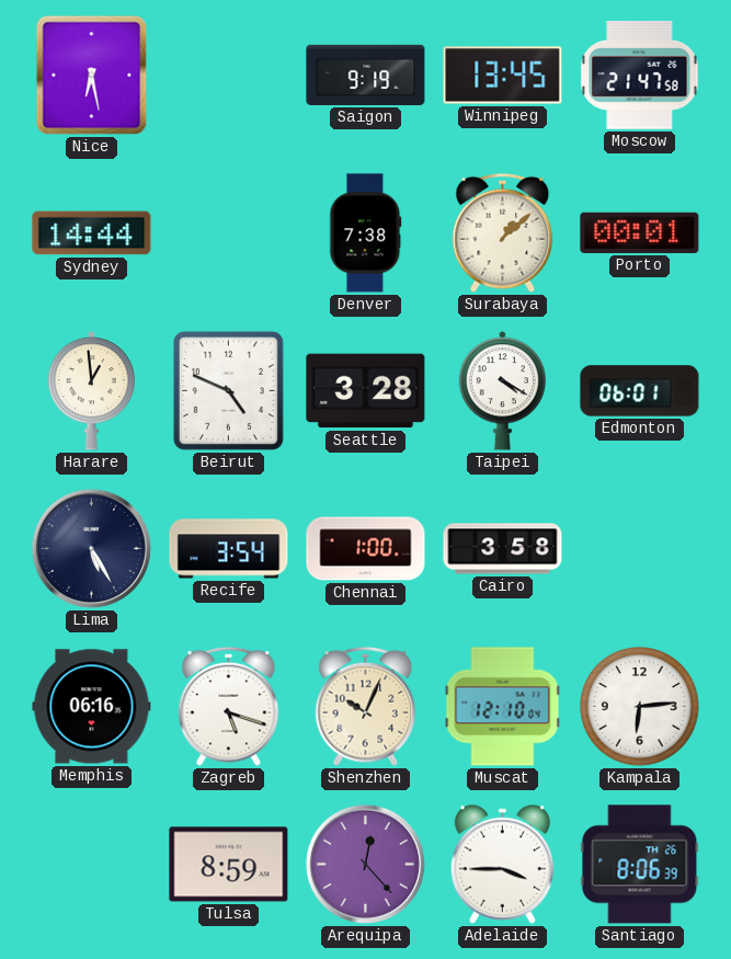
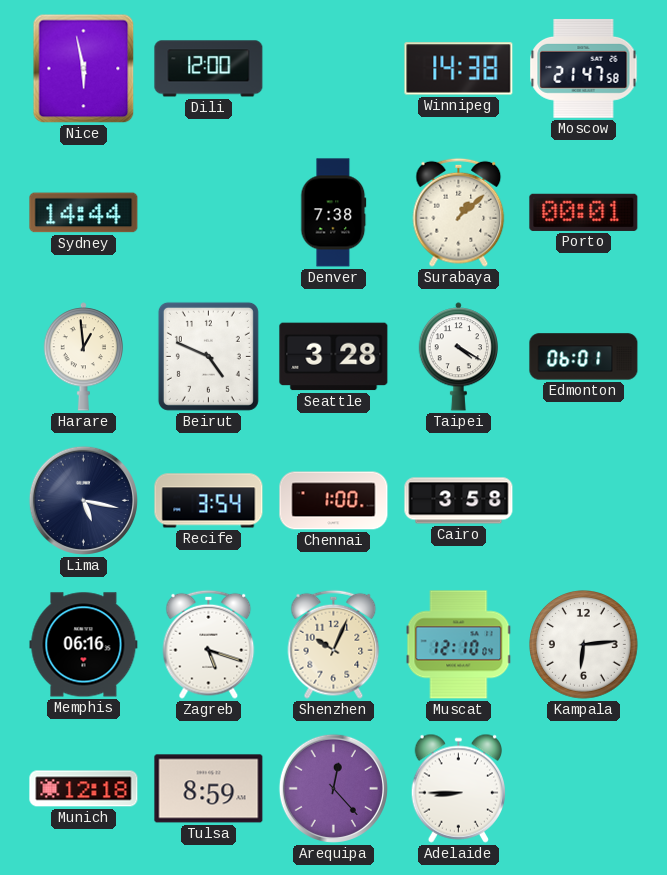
Nice: 6:28 -> 5:58
Dili: none -> 12:00
Saigon: 9:19 -> none
Winnipeg: 13:45 -> 14:38
Lima: 5:25 -> 5:17
Munich: none -> 12:18
Adelaide: 3:45 -> 8:45
Santiago: 8:06 -> none
